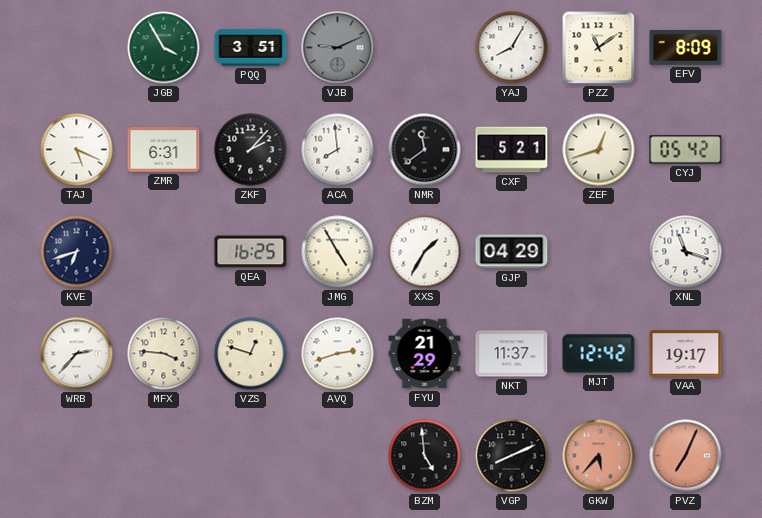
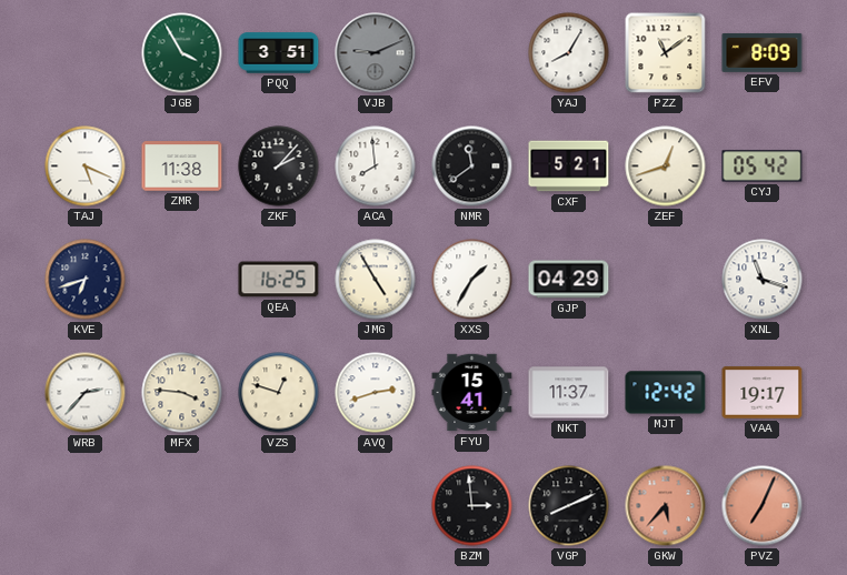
ZMR: 6:31 -> 11:38
FYU: 21:29 -> 15:41
BZM: 4:59 -> 2:59
